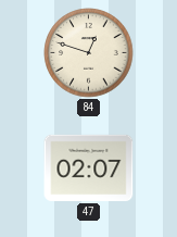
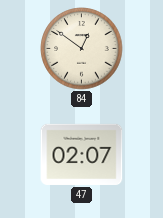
84: 12:48 -> 12:51
